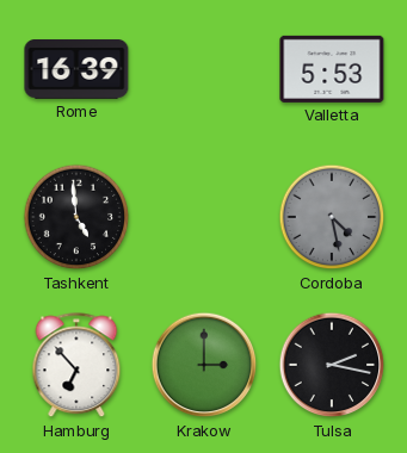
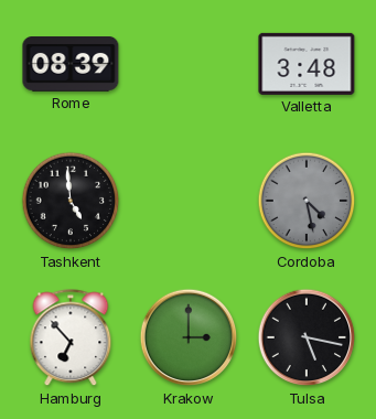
Rome: 16:39 -> 08:39
Valletta: 5:53 -> 3:48
Tulsa: 2:17 -> 5:17
